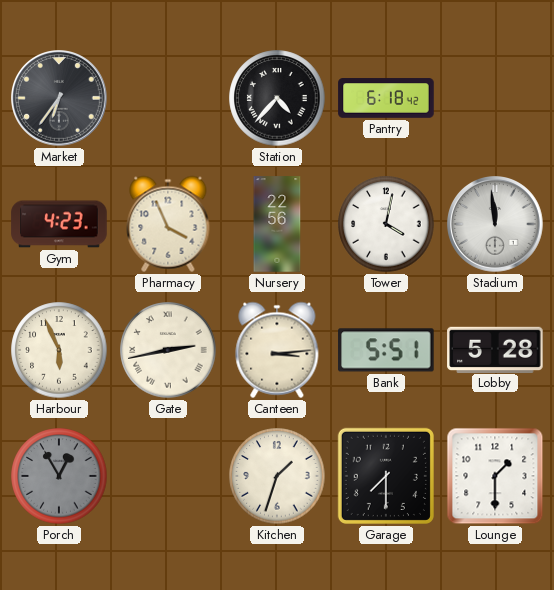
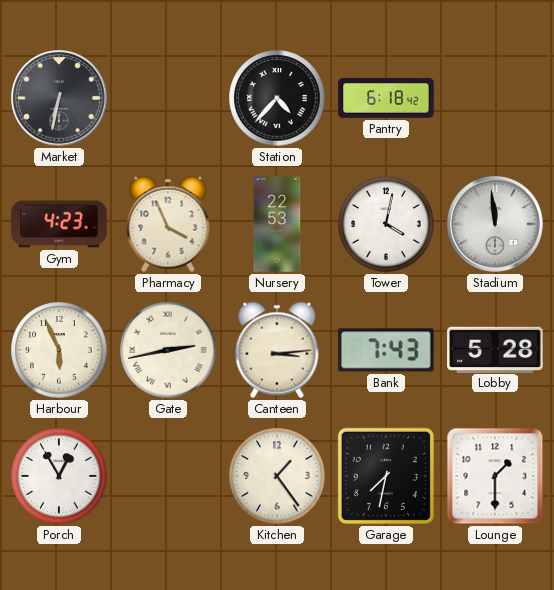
Market: 6:36 -> 6:32
Nursery: 22:56 -> 22:53
Bank: 5:51 -> 7:43
Porch dial: grey -> white
Kitchen: 1:33 -> 1:24
Garage: 7:30 -> 7:32
